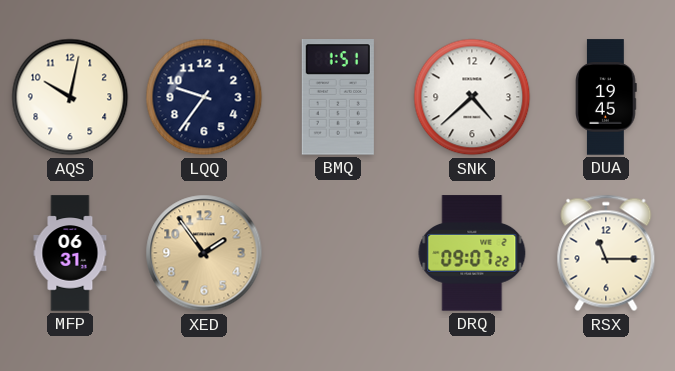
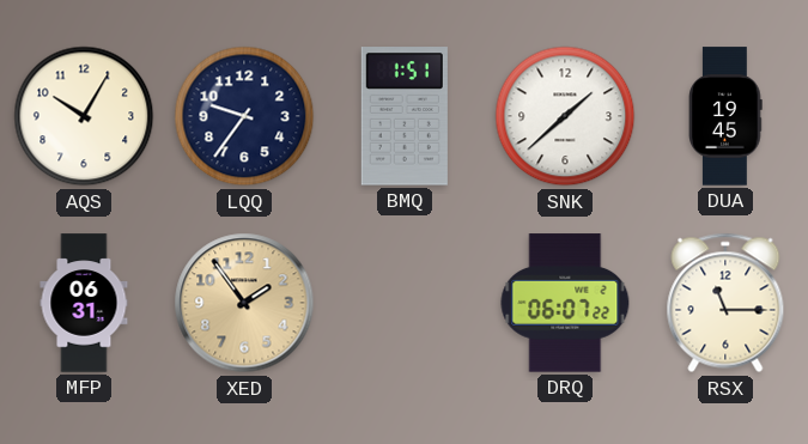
AQS: 10:02 -> 10:05
SNK: 4:38 -> 1:38
DRQ: 09:07 -> 06:07
